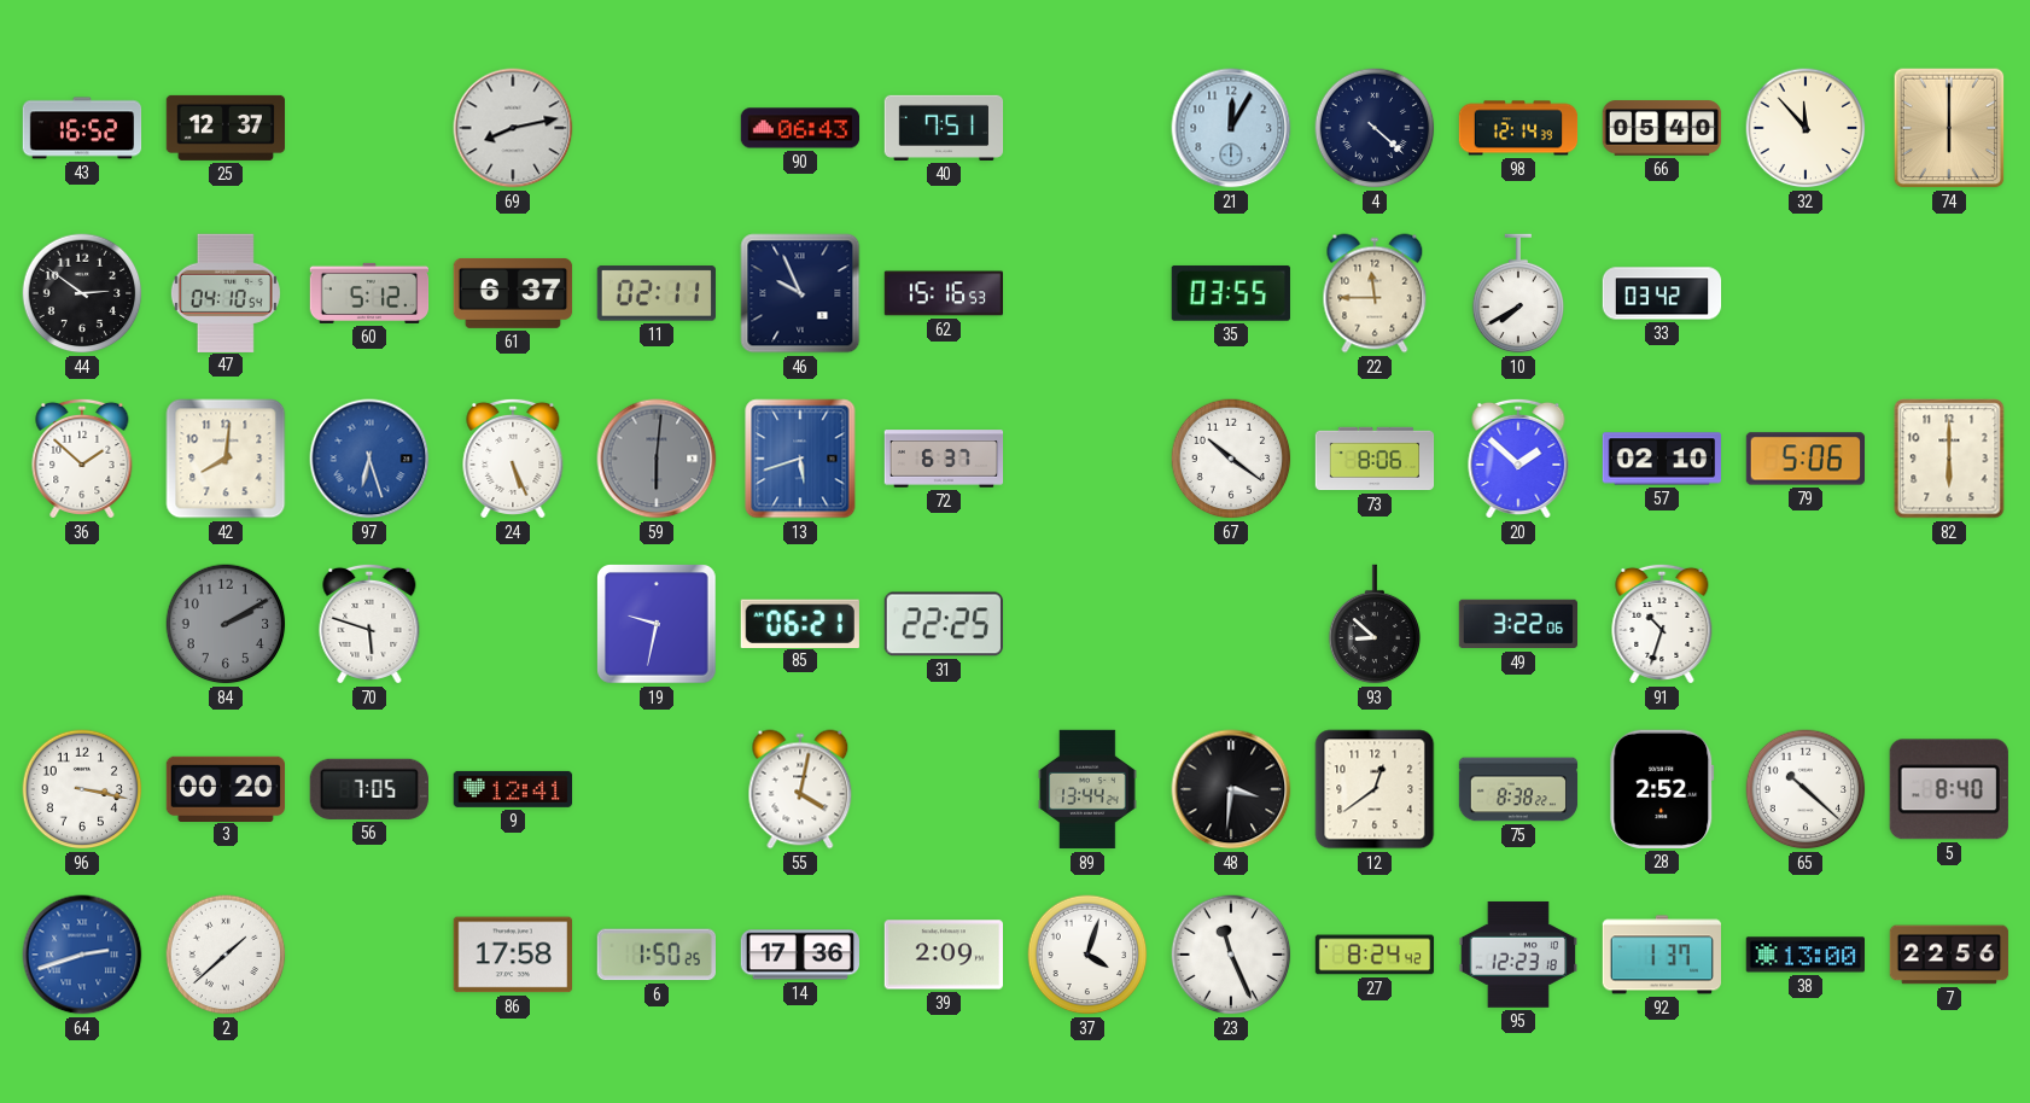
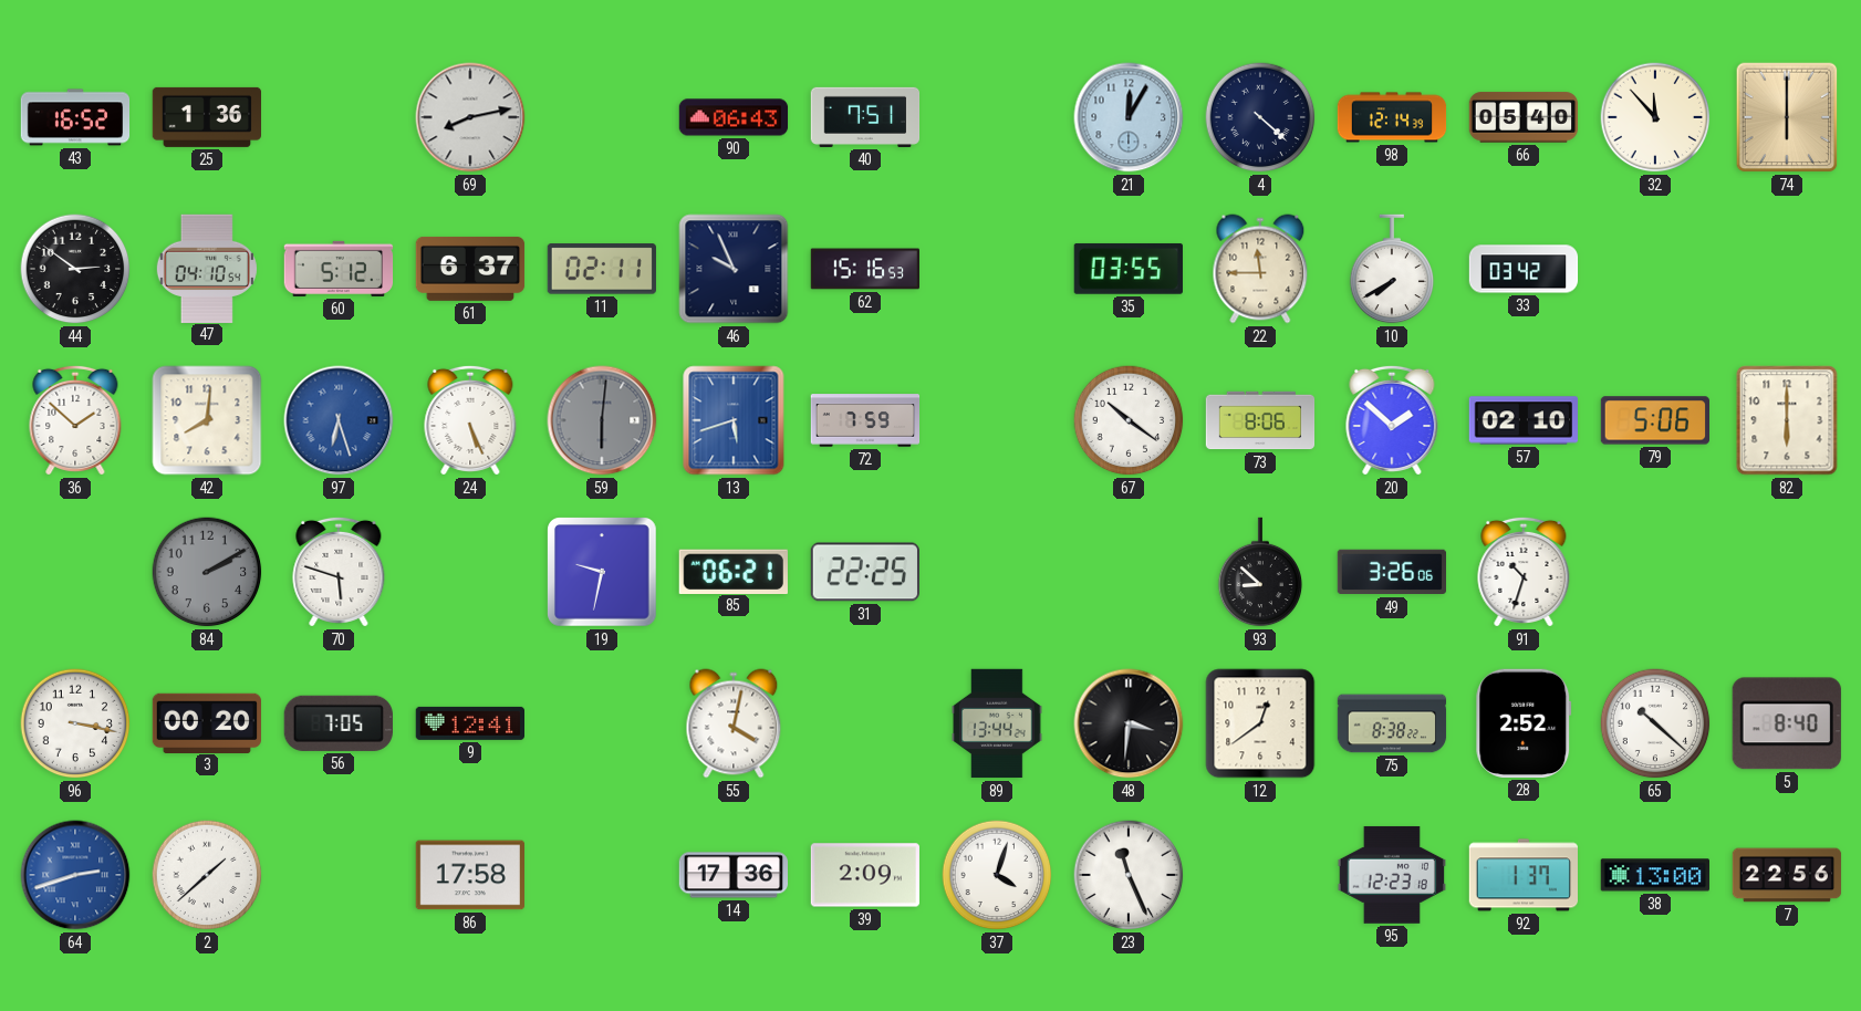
25: 12:37 -> 1:36
72: 6:37 -> 7:59
49: 3:22 -> 3:26
6: 1:50 -> none
27: 8:24 -> none
